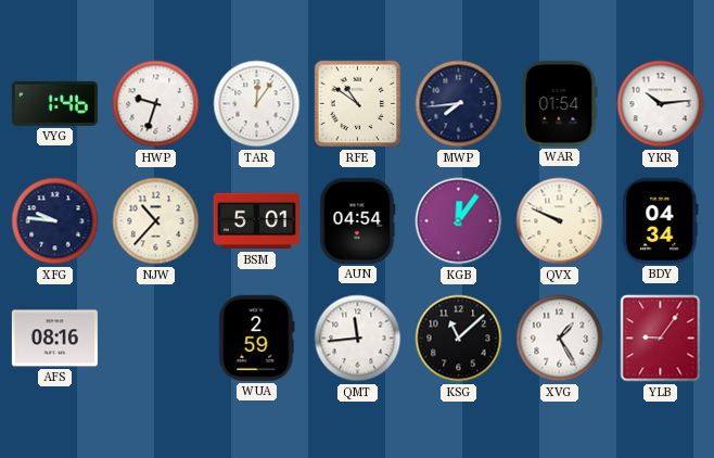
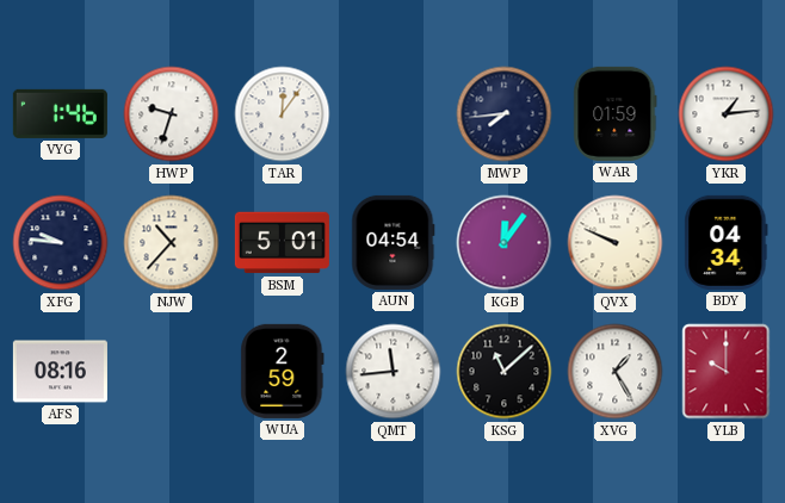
RFE: 10:51 -> none
WAR: 01:54 -> 01:59
YKR: 10:14 -> 1:14
YLB: 9:06 -> 10:00
